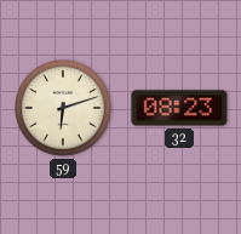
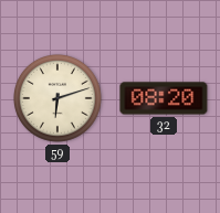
32: 08:23 -> 08:20
